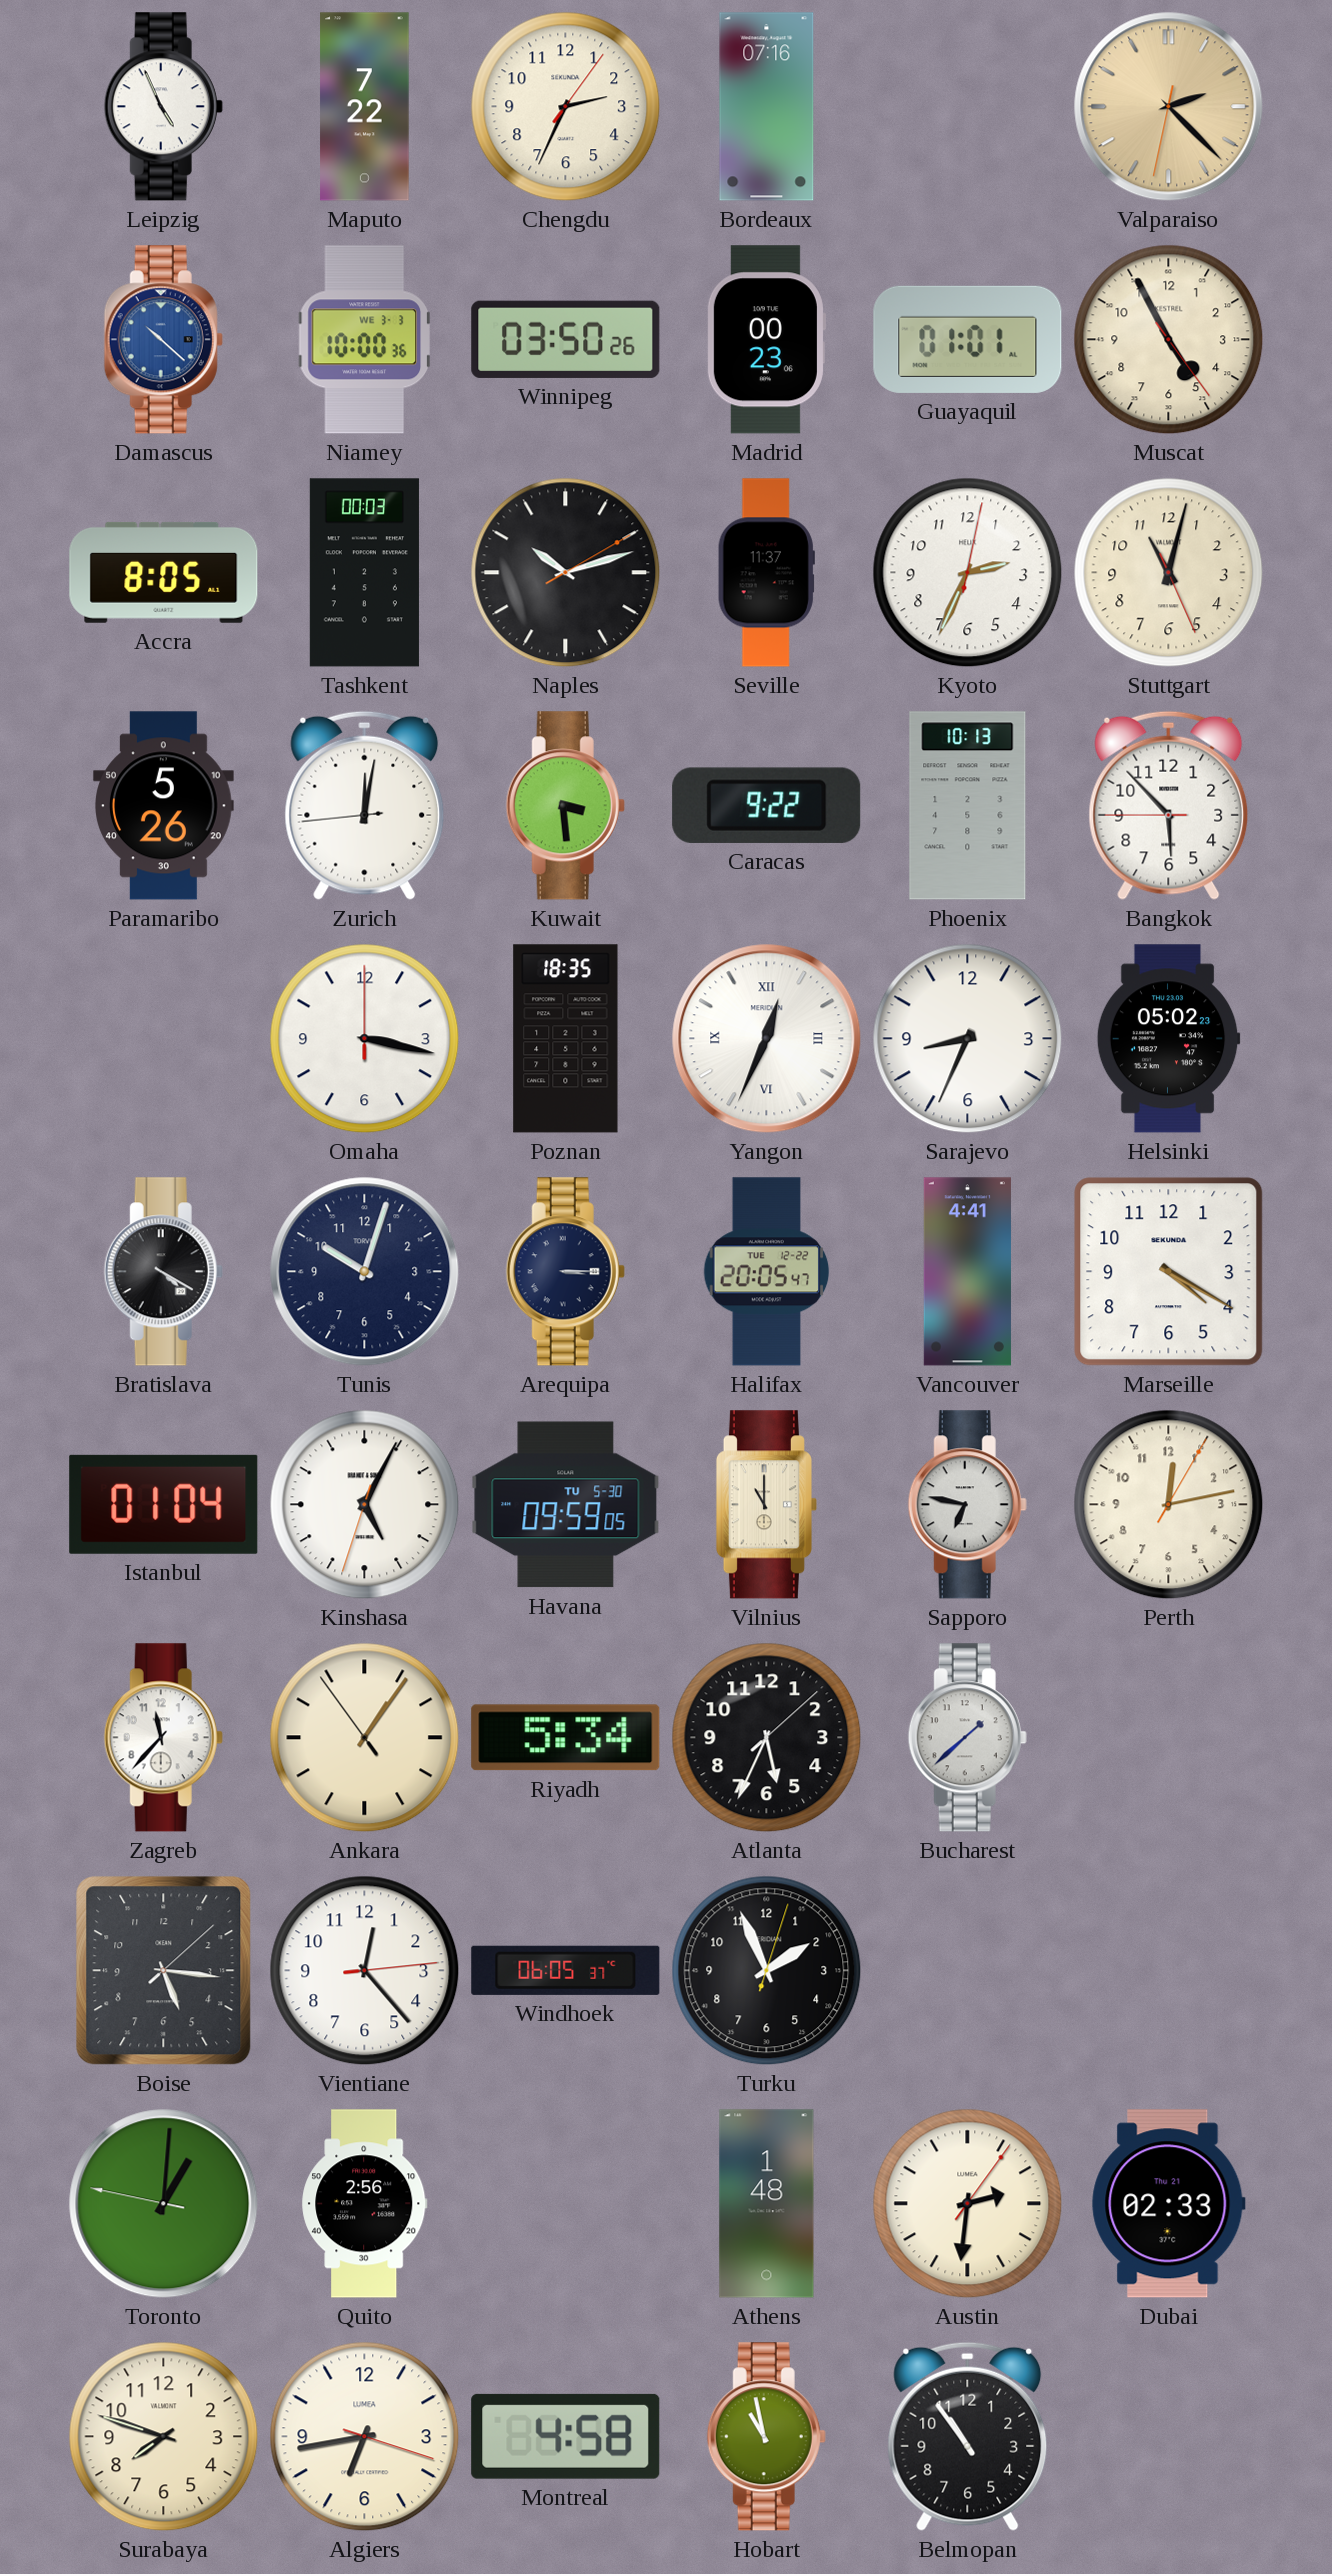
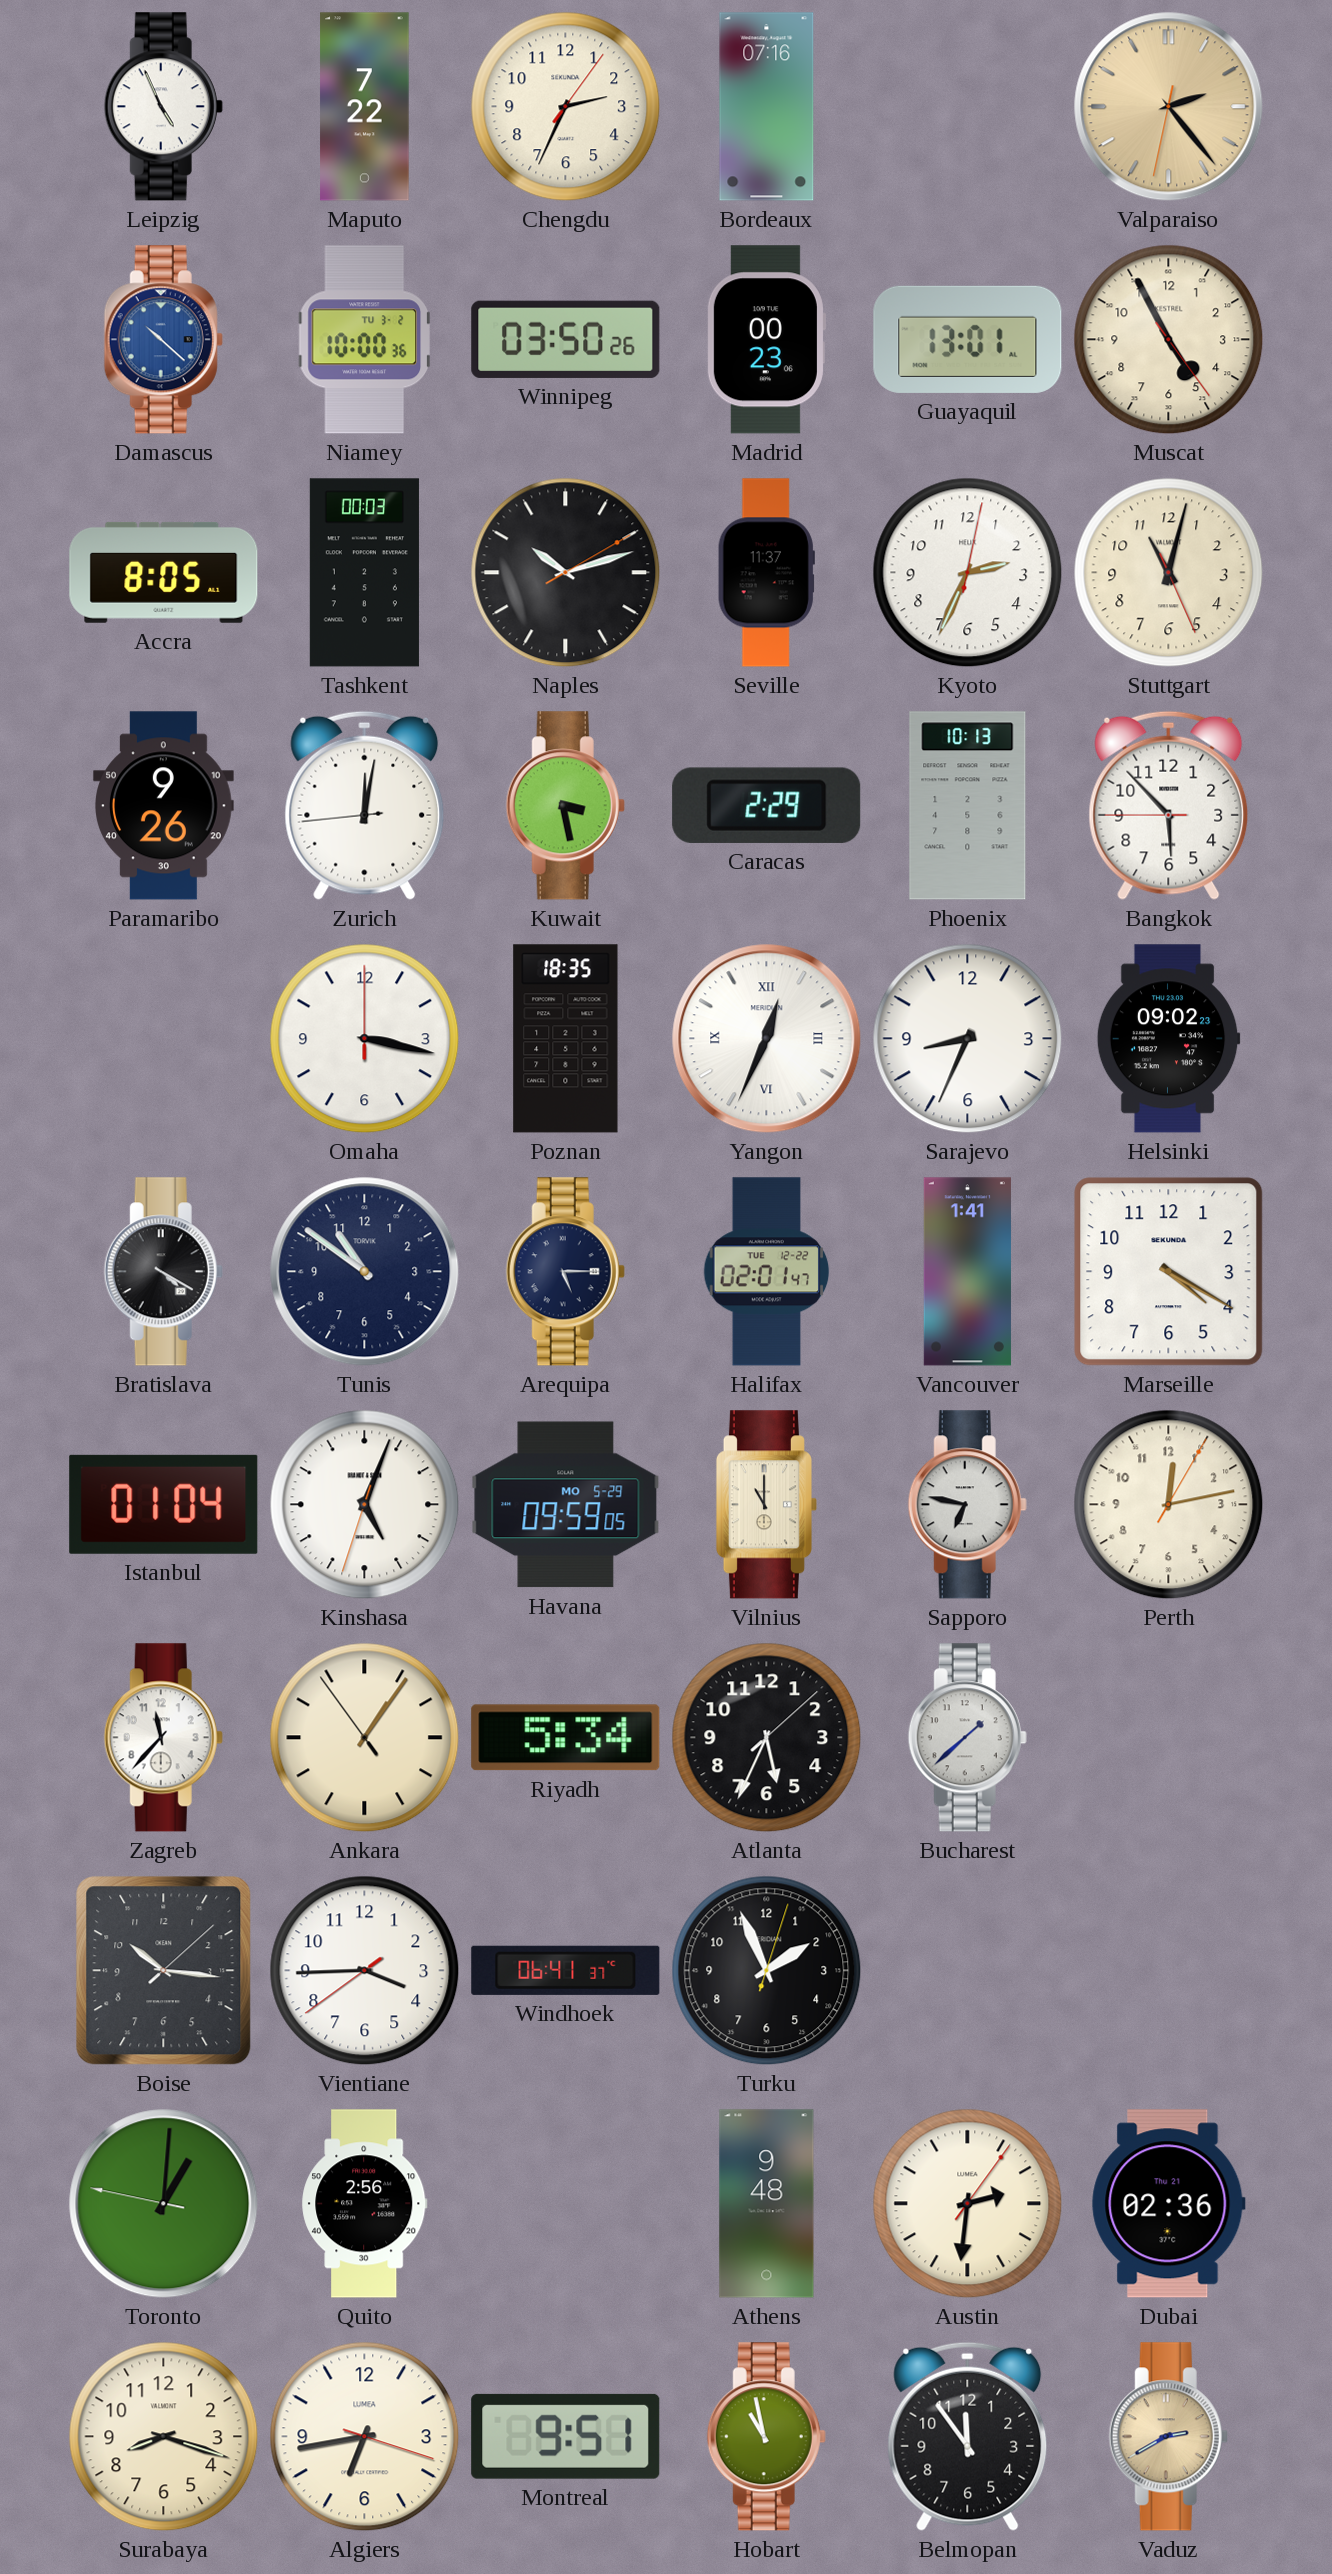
Valparaiso: 2:22 -> 2:23
Niamey date: WE 3-3 -> TU 3-2
Guayaquil: 01:01 -> 13:01
Paramaribo: 5:26 -> 9:26
Kuwait: 3:29 -> 3:28
Caracas: 9:22 -> 2:29
Helsinki: 05:02 -> 09:02
Tunis: 10:03 -> 10:51
Arequipa: 3:15 -> 5:15
Halifax: 20:05 -> 02:01
Vancouver: 4:41 -> 1:41
Kinshasa: 5:04 -> 5:03
Havana date: TU 5-30 -> MO 5-29
Boise: 5:16 -> 10:16
Vientiane: 12:23 -> 3:44
Windhoek: 06:05 -> 06:41
Athens: 1:48 -> 9:48
Dubai: 02:33 -> 02:36
Surabaya: 7:48 -> 8:18
Montreal: 4:58 -> 9:51
Belmopan: 10:54 -> 11:54
Vaduz: none -> 2:40
